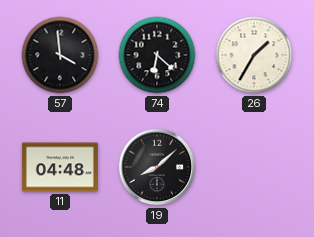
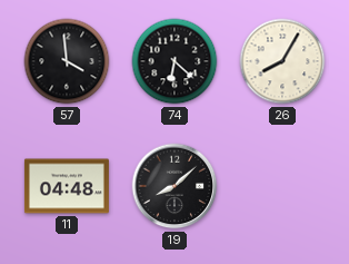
26: 1:35 -> 8:05
